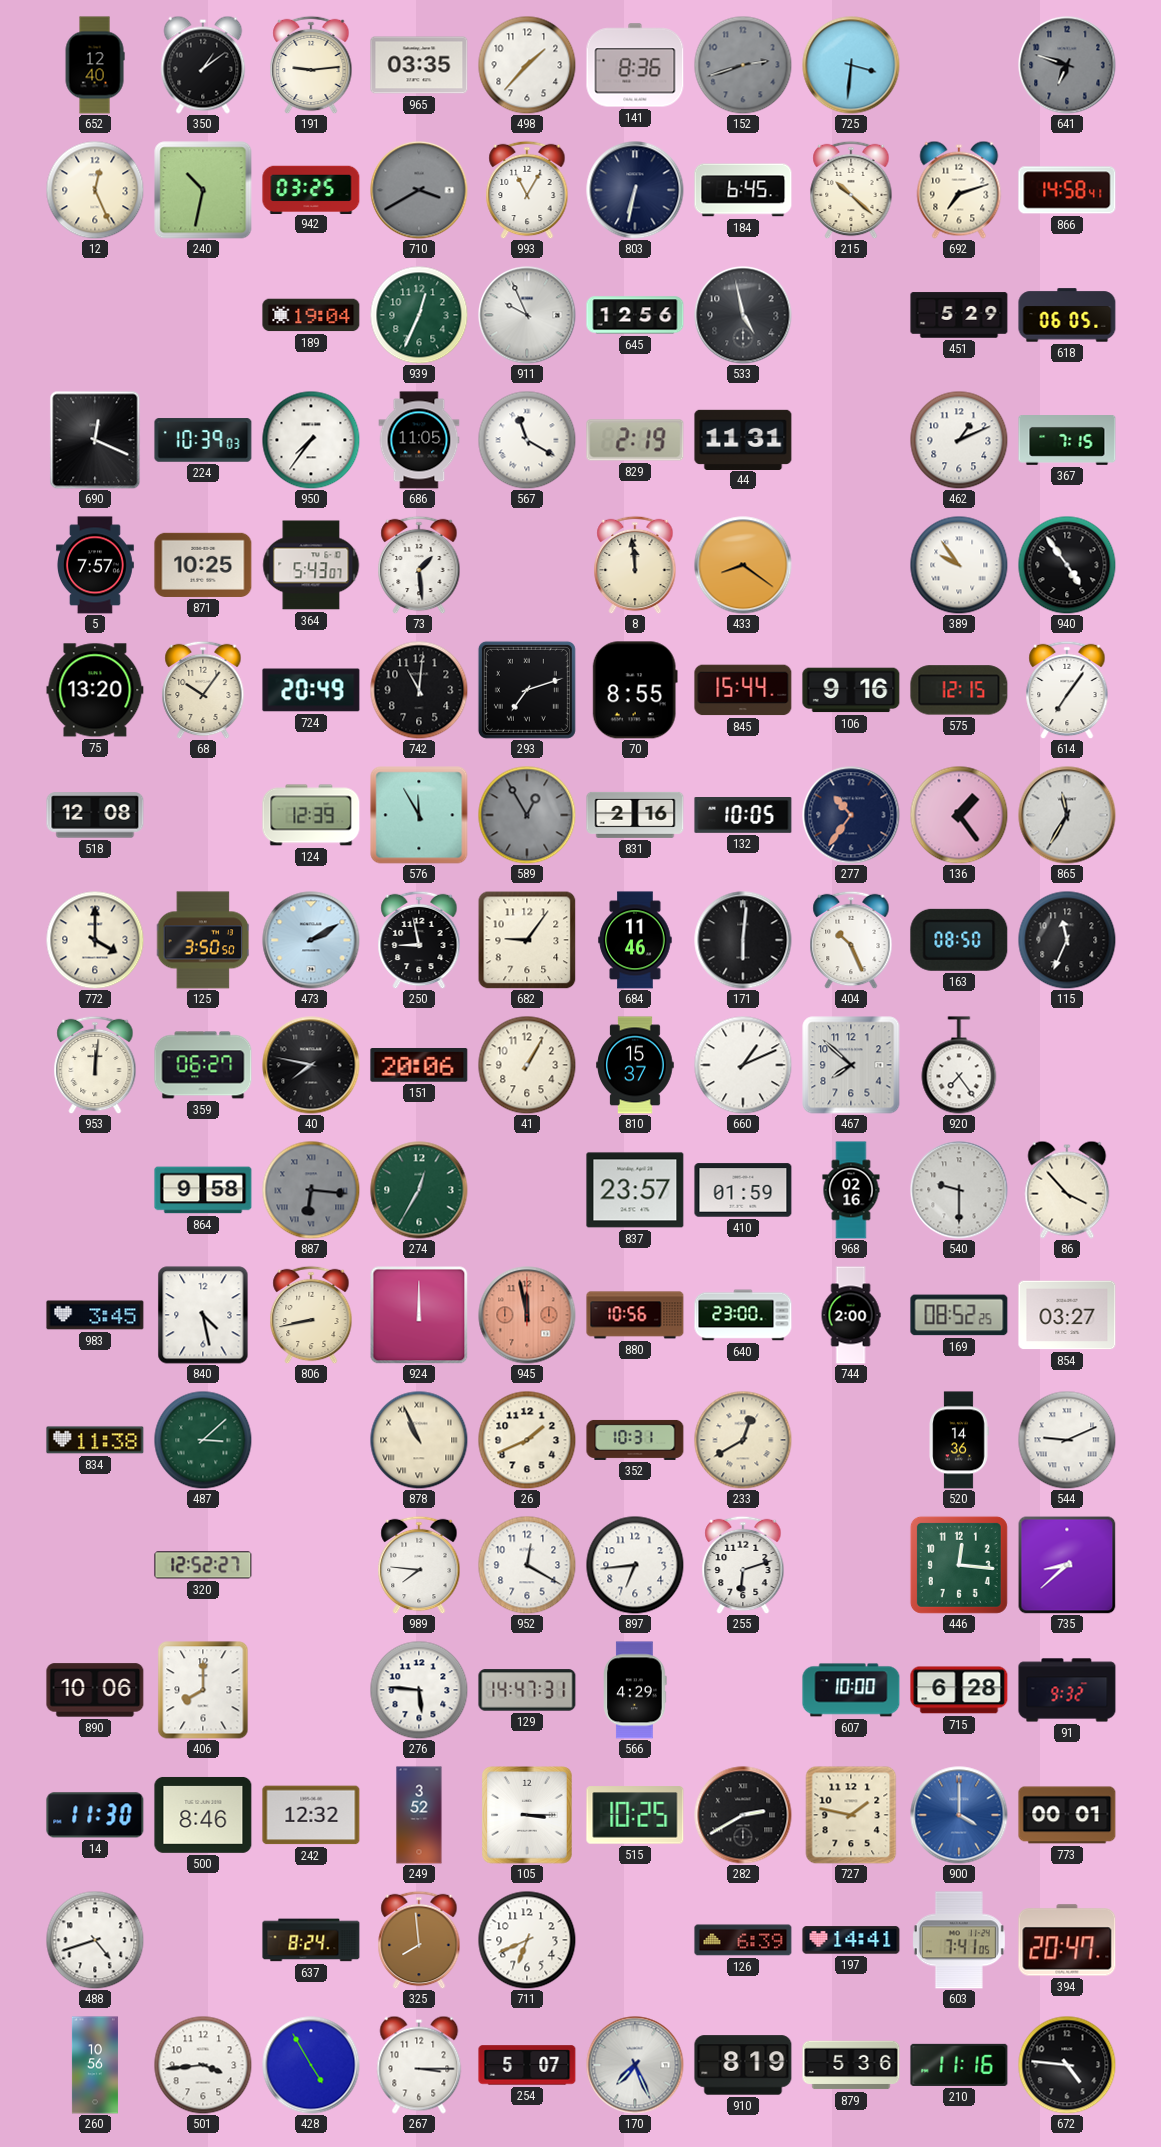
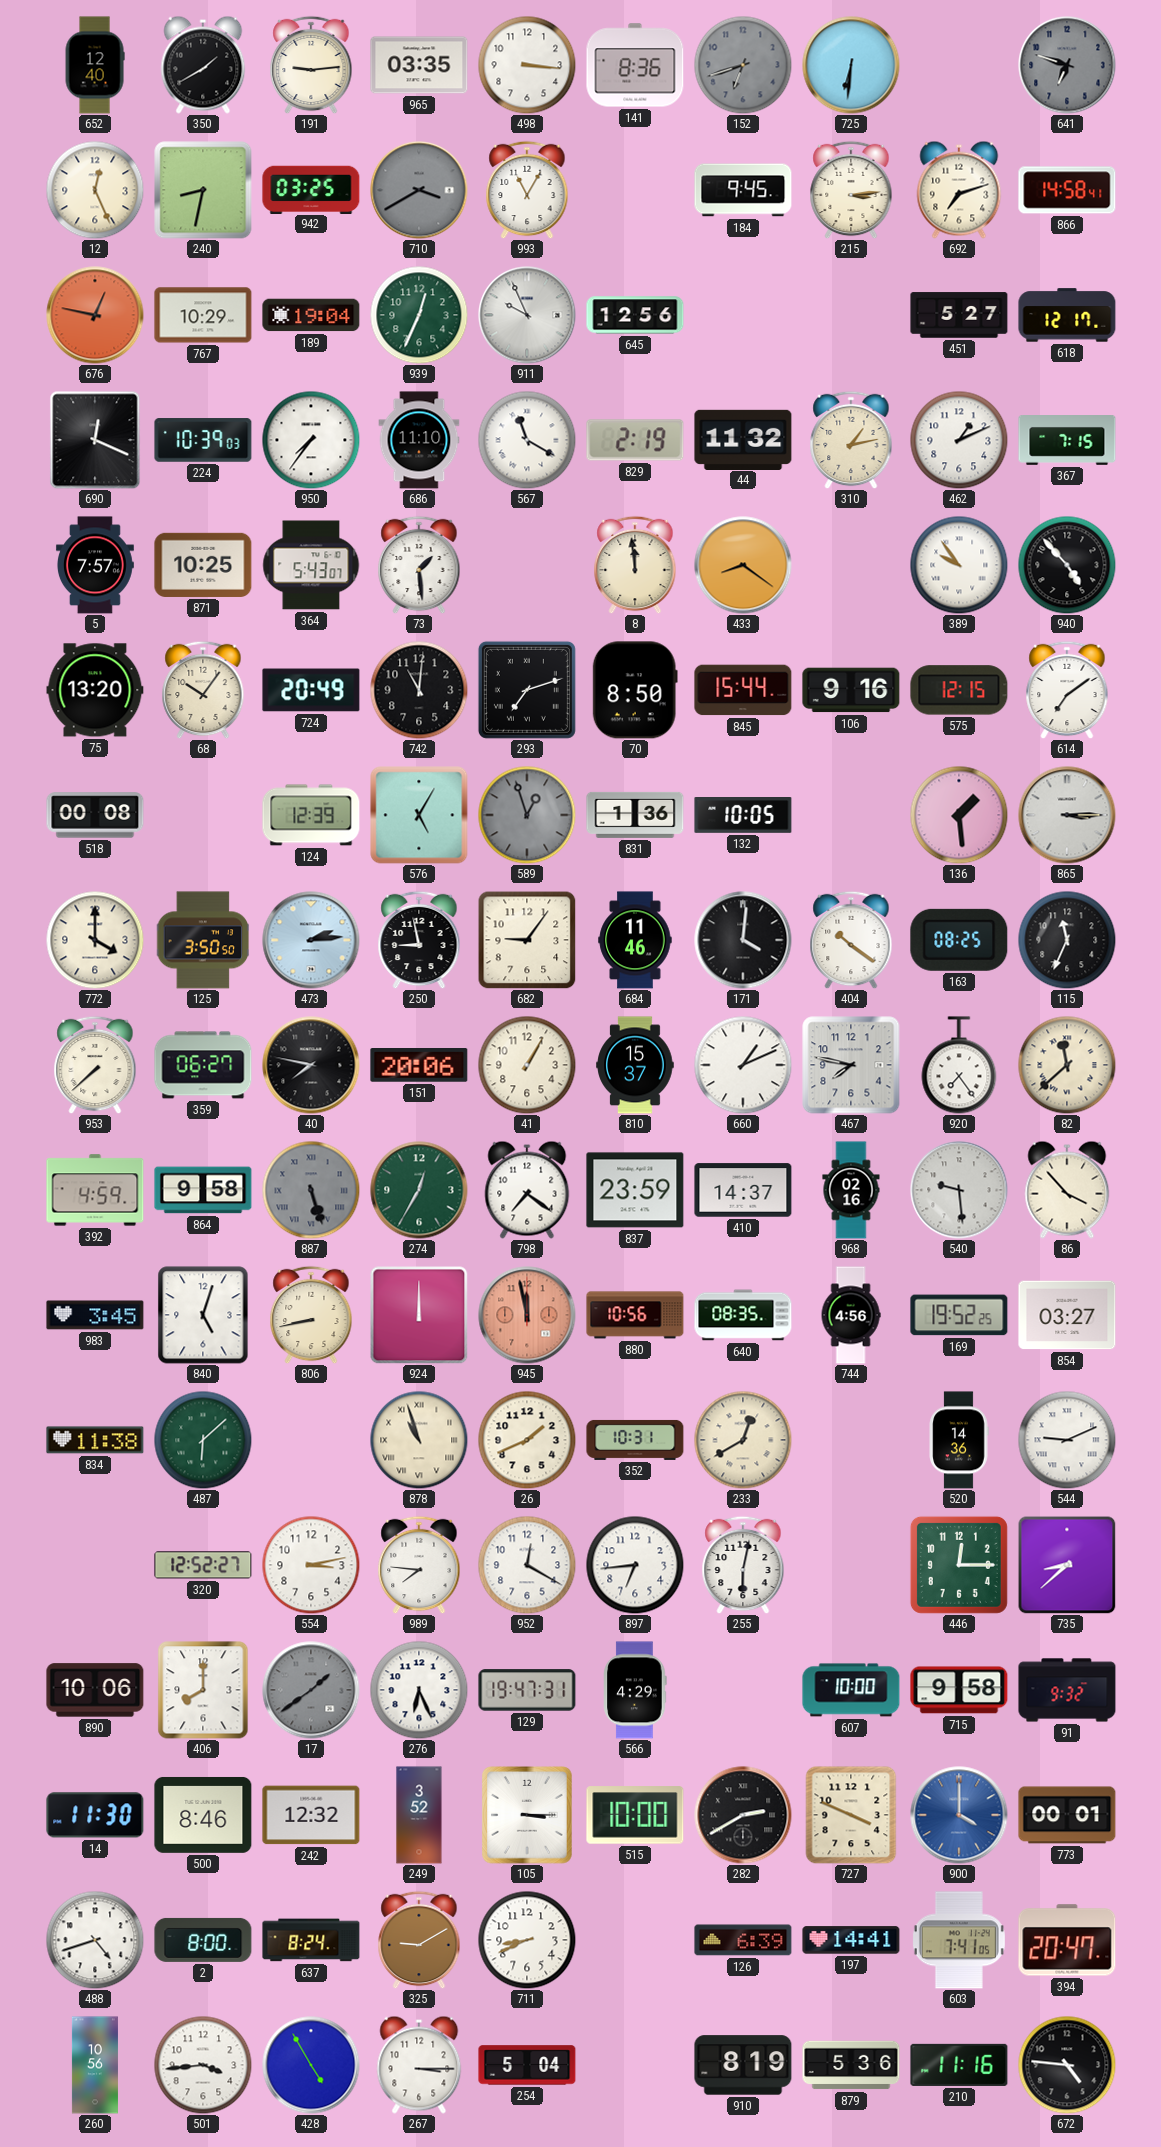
350: 1:09 -> 1:40
498: 1:37 -> 3:16
152: 2:42 -> 6:42
725: 3:31 -> 6:31
240: 10:32 -> 8:32
803: 6:32 -> none
184: 6:45 -> 9:45
215: 10:22 -> 3:14
676: none -> 12:47
767: none -> 10:29
533: 4:58 -> none
451: 5:29 -> 5:27
618: 06:05 -> 12:17
686: 11:05 -> 11:10
44: 11:31 -> 11:32
310: none -> 1:13
940: 4:54 -> 4:53
70: 8:55 -> 8:50
614: 7:06 -> 7:09
518: 12:08 -> 00:08
576: 11:55 -> 5:05
589: 12:55 -> 12:57
831: 2:16 -> 1:36
277: 10:36 -> none
136: 1:24 -> 1:29
865: 11:35 -> 3:15
473: 2:10 -> 2:14
171: 6:01 -> 4:01
404: 10:26 -> 10:21
163: 08:50 -> 08:25
953: 12:01 -> 7:38
467: 7:52 -> 7:47
82: none -> 11:38
392: none -> 4:59
887: 6:16 -> 5:27
798: none -> 7:21
837: 23:57 -> 23:59
410: 01:59 -> 14:37
540: 9:30 -> 9:29
840: 4:28 -> 5:03
640: 23:00 -> 08:35
744: 2:00 -> 4:56
169: 08:52 -> 19:52
487: 3:08 -> 6:08
878: 10:56 -> 10:57
554: none -> 3:13
255: 6:12 -> 6:02
446: 12:16 -> 12:15
17: none -> 1:39
276: 5:46 -> 6:26
129: 14:47 -> 19:47
715: 6:28 -> 9:58
515: 10:25 -> 10:00
727: 1:47 -> 3:49
2: none -> 8:00
325: 7:59 -> 9:10
711: 6:41 -> 8:41
254: 5:07 -> 5:04
170: 7:26 -> none
